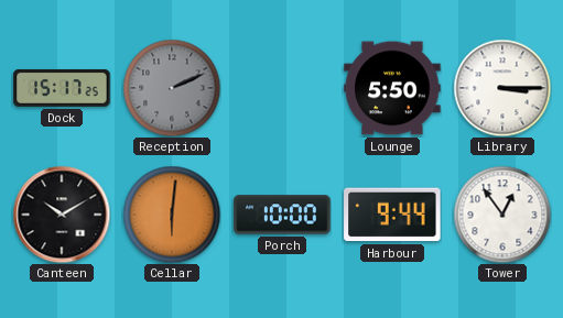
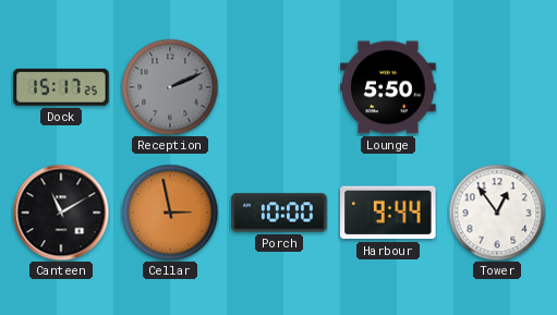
Library: 3:15 -> none
Canteen: 10:10 -> 11:10
Cellar: 6:01 -> 2:58
